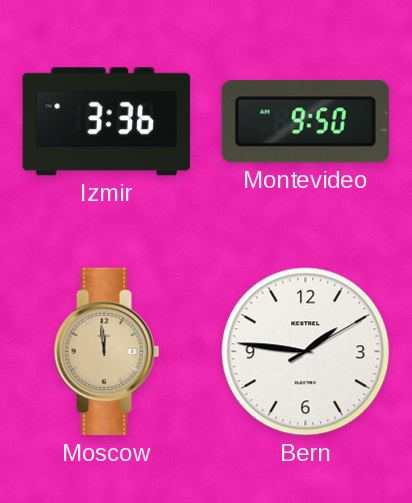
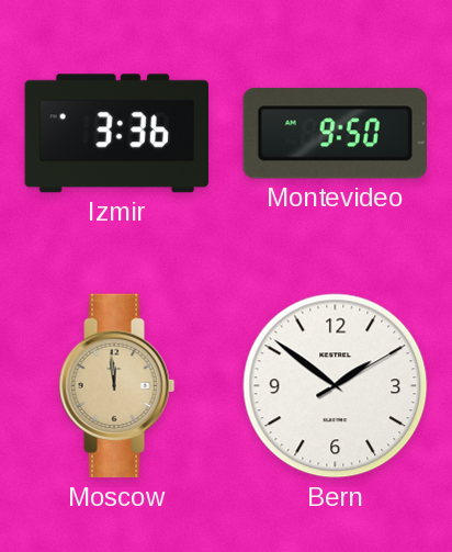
Bern: 1:46 -> 1:51
